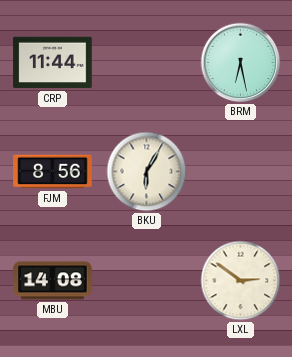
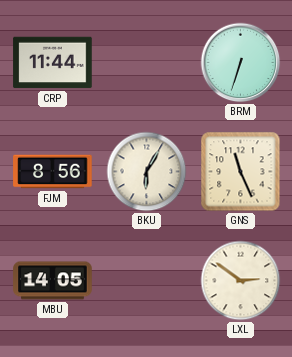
BRM: 6:28 -> 6:33
GNS: none -> 11:26
MBU: 14:08 -> 14:05
